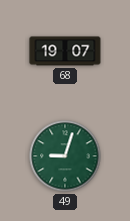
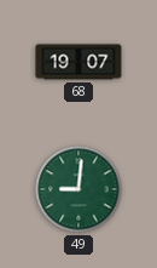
49: 9:03 -> 9:01
